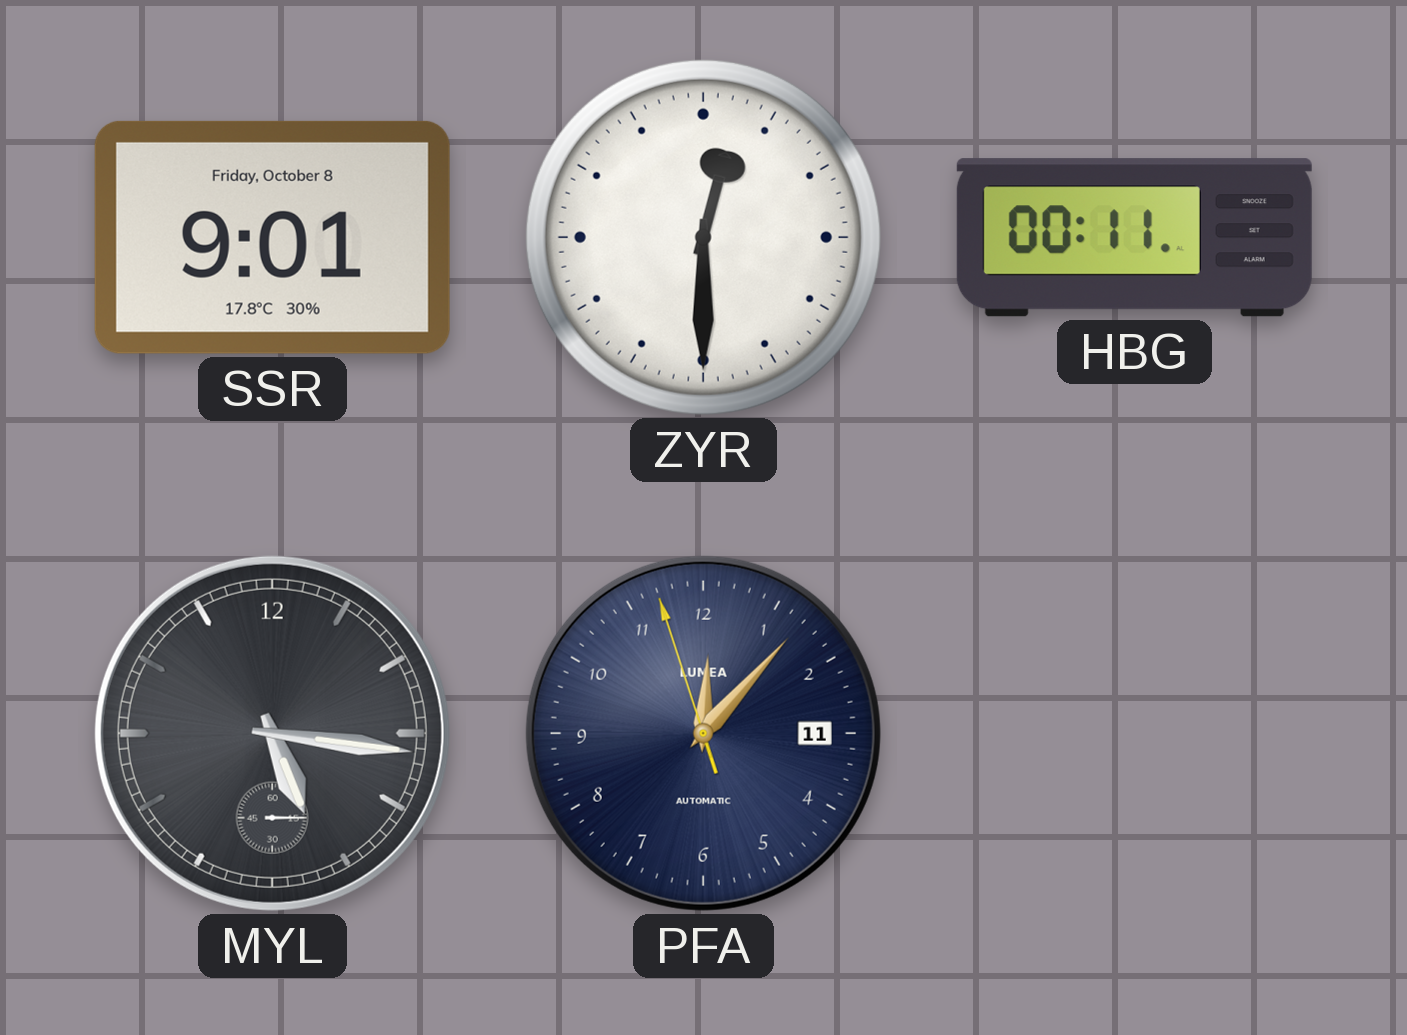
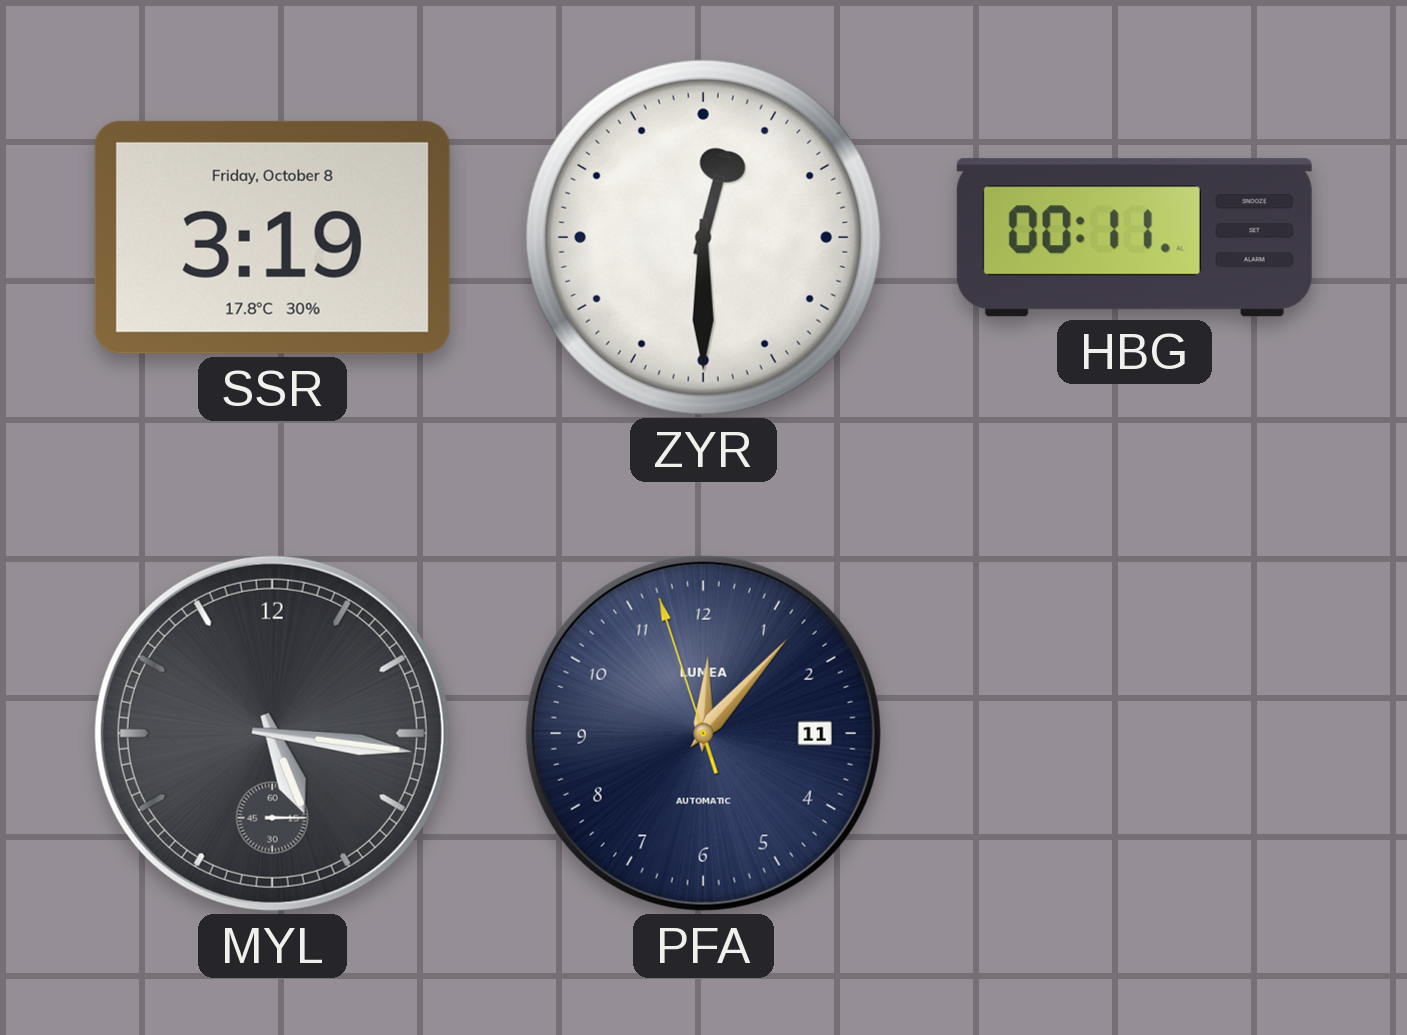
SSR: 9:01 -> 3:19
